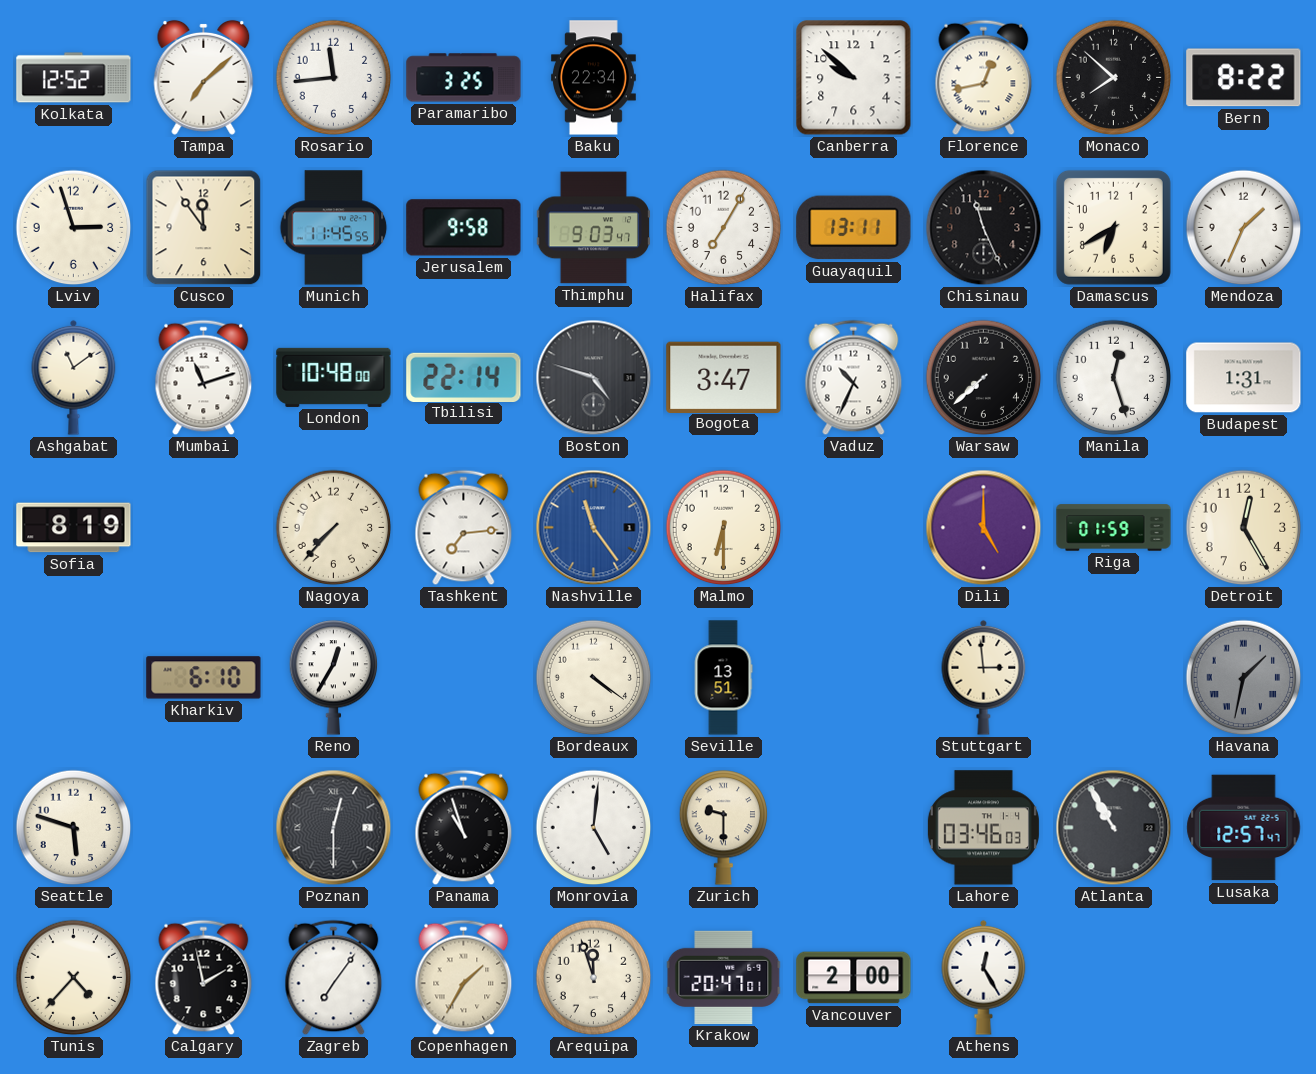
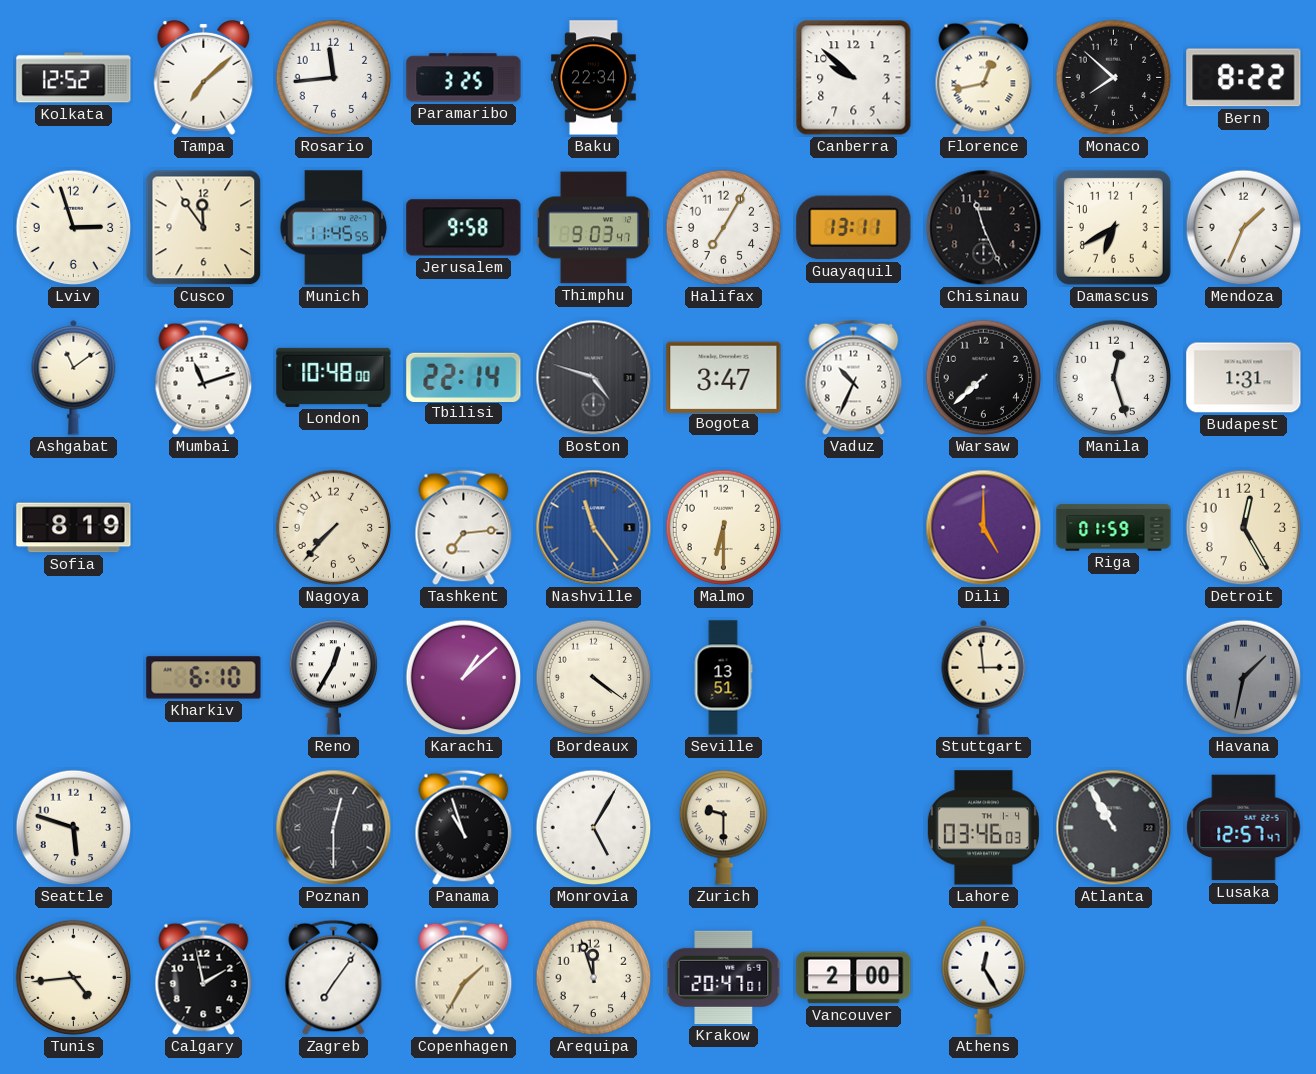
Karachi: none -> 1:08
Monrovia: 5:01 -> 5:05
Tunis: 4:37 -> 4:44
